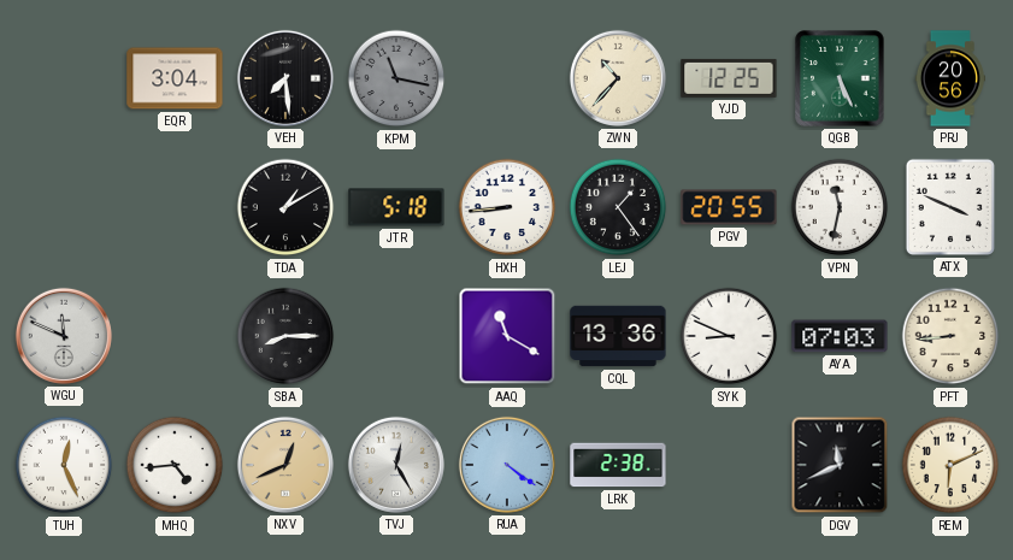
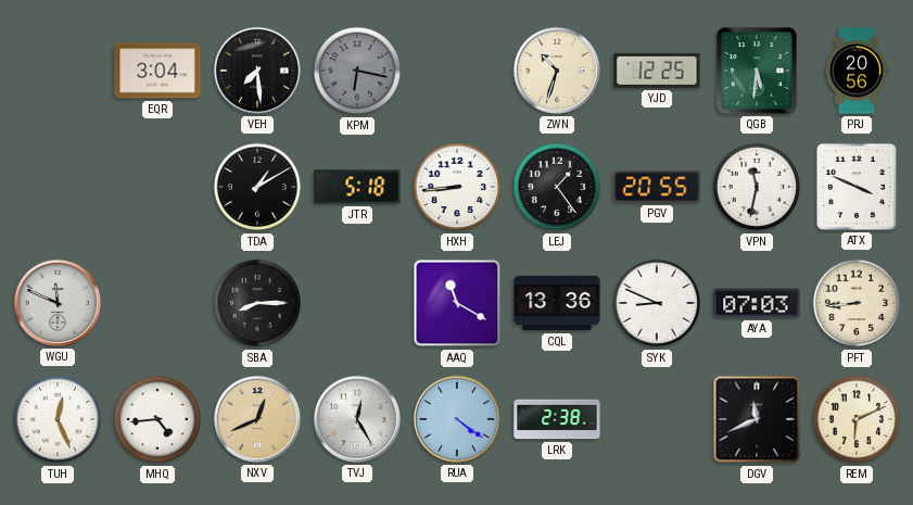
KPM: 11:17 -> 6:17
ZWN: 10:37 -> 10:33
QGB: 5:26 -> 5:31
